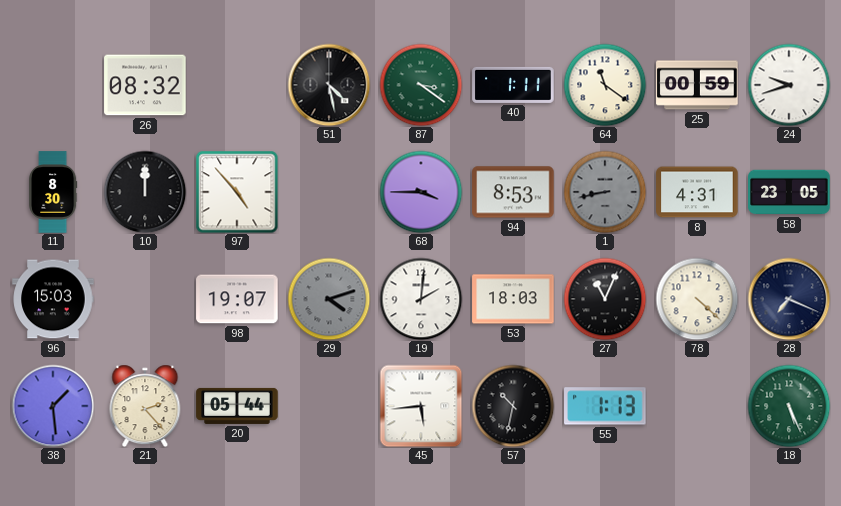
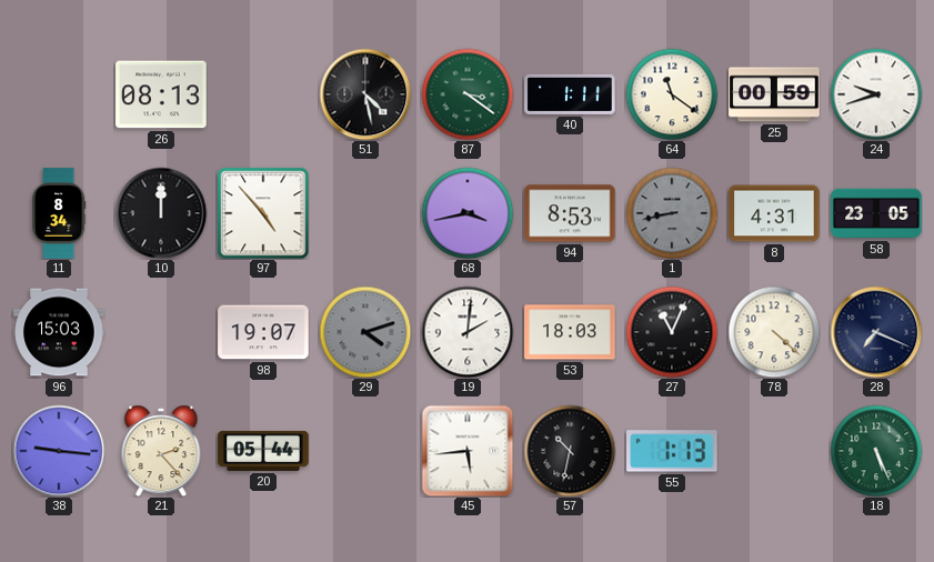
26: 08:32 -> 08:13
11: 8:30 -> 8:34
68: 3:45 -> 3:43
38: 1:29 -> 9:16
